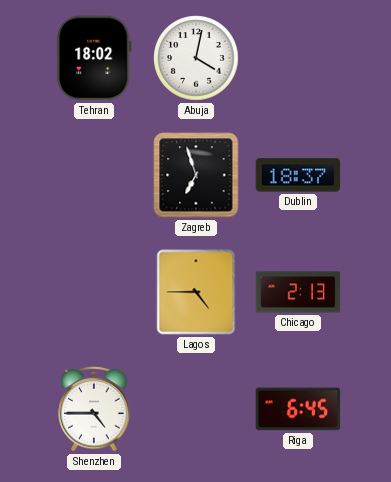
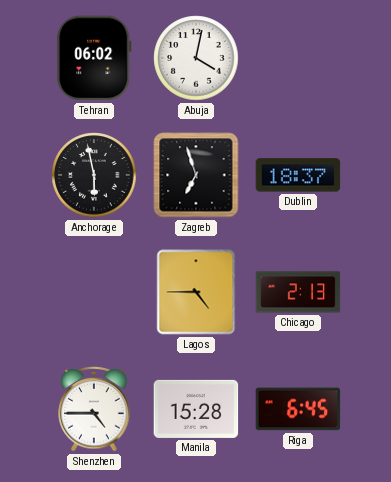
Tehran: 18:02 -> 06:02
Anchorage: none -> 5:58
Manila: none -> 15:28
